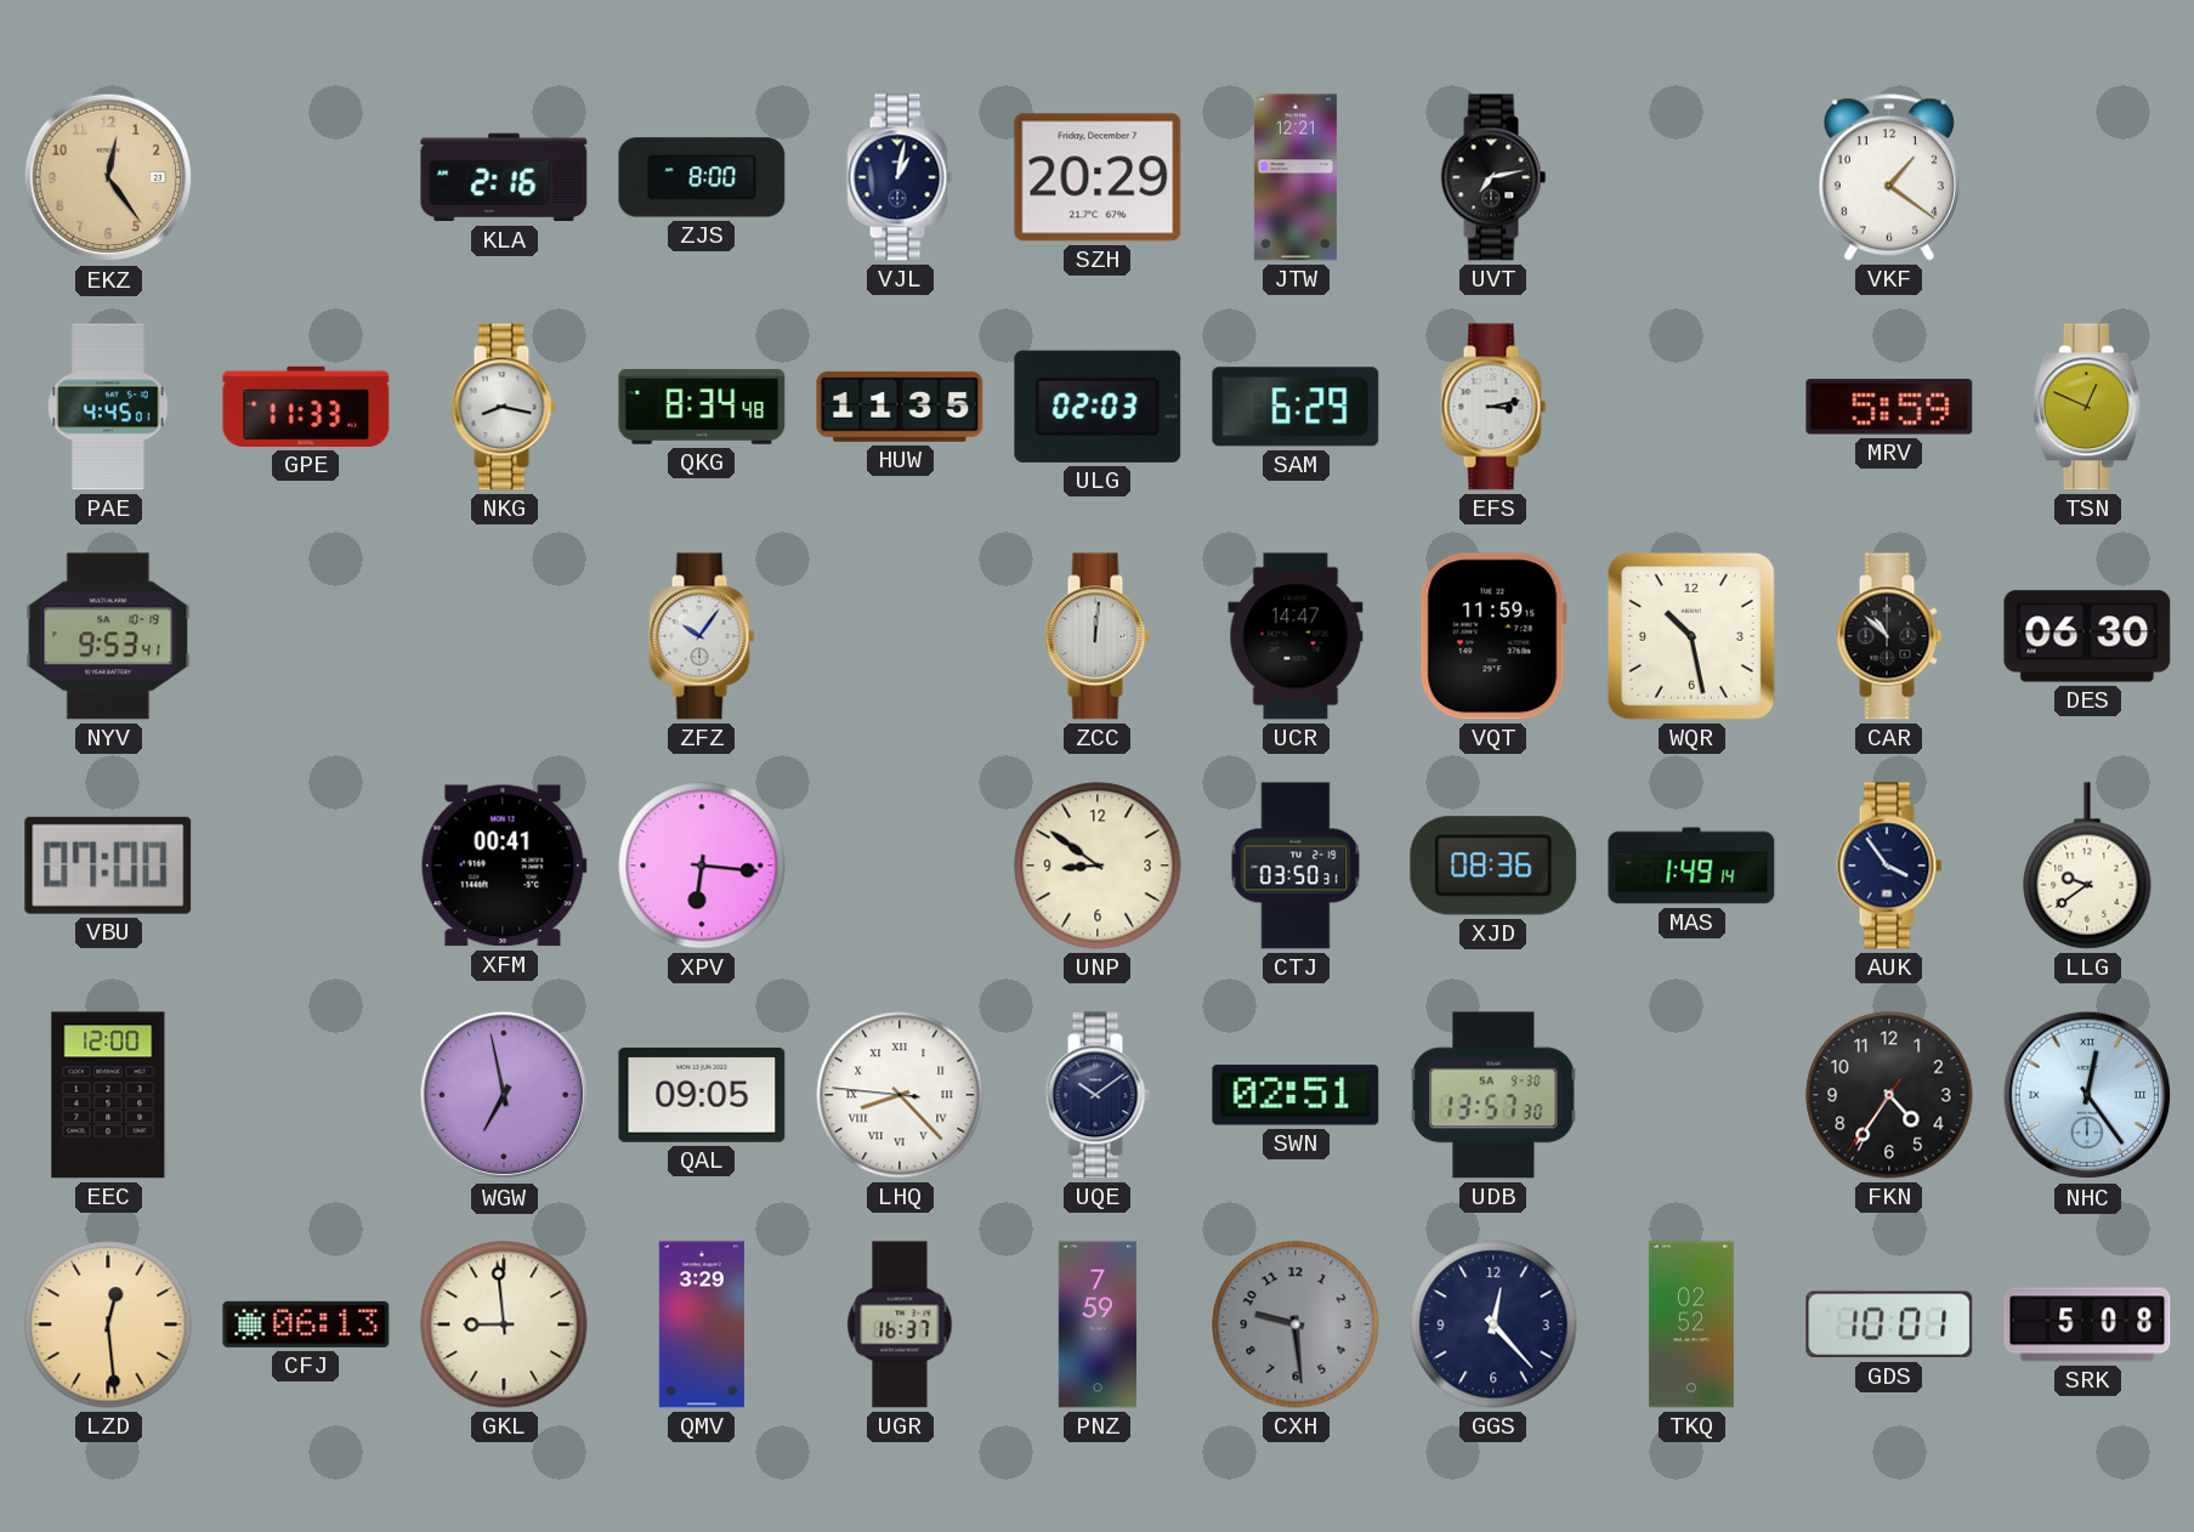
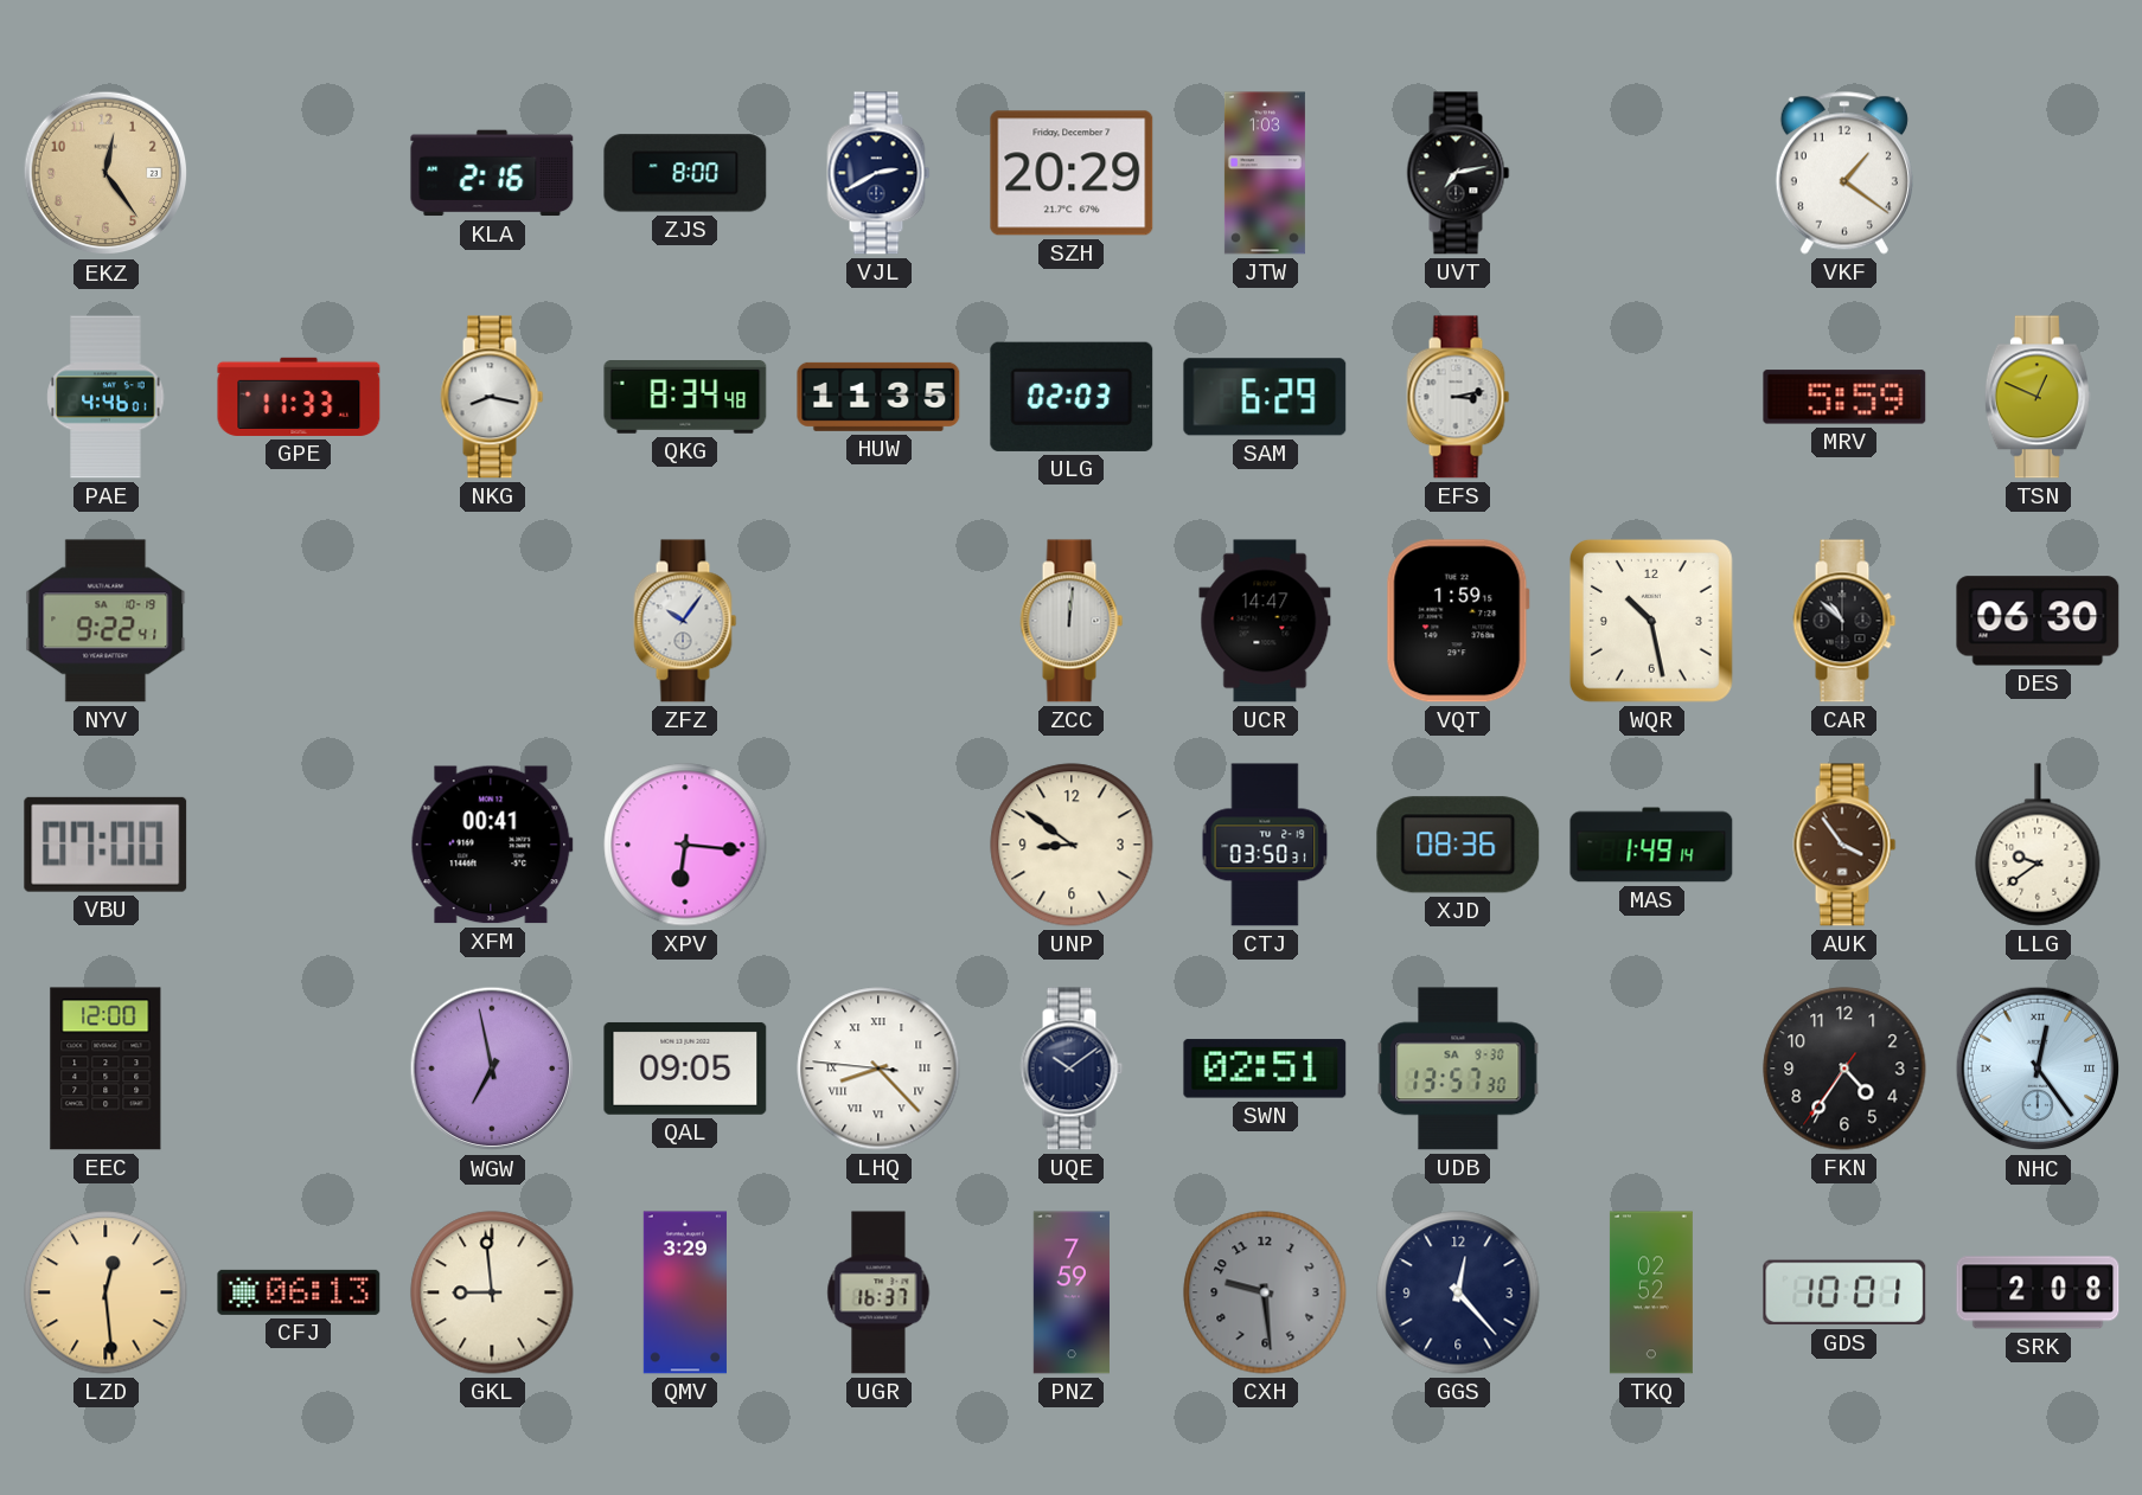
VJL: 1:02 -> 2:40
JTW: 12:21 -> 1:03
PAE: 4:45 -> 4:46
NYV: 9:53 -> 9:22
VQT: 11:59 -> 1:59
AUK dial: navy -> brown
SRK: 5:08 -> 2:08
